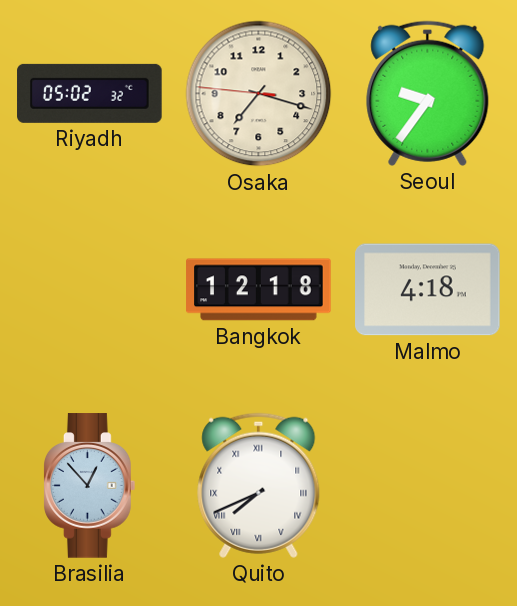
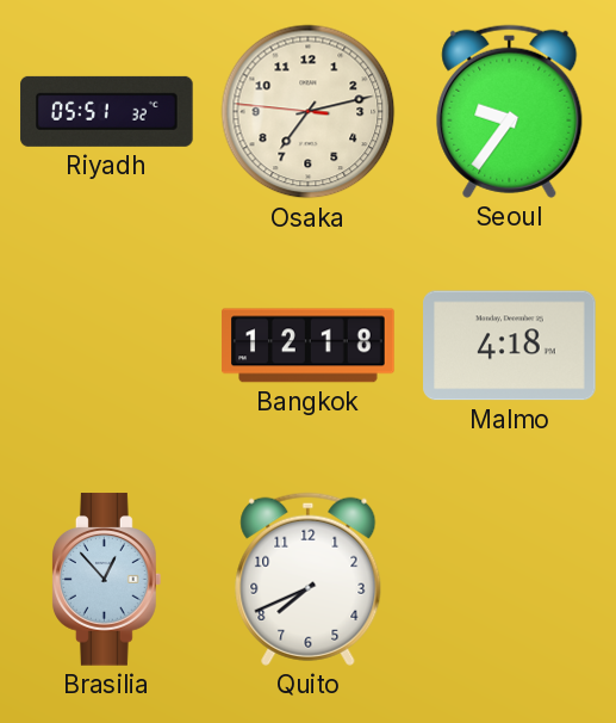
Riyadh: 05:02 -> 05:51
Osaka: 7:17 -> 7:12
Quito numerals: Roman -> Arabic
